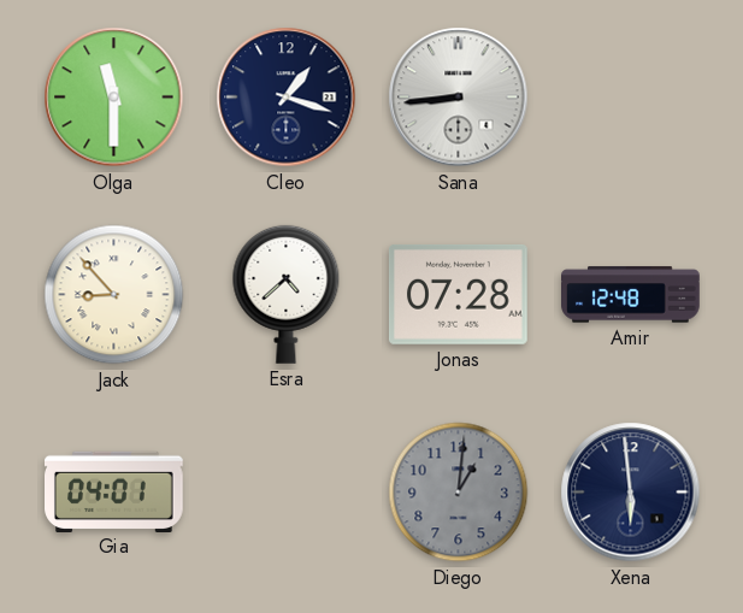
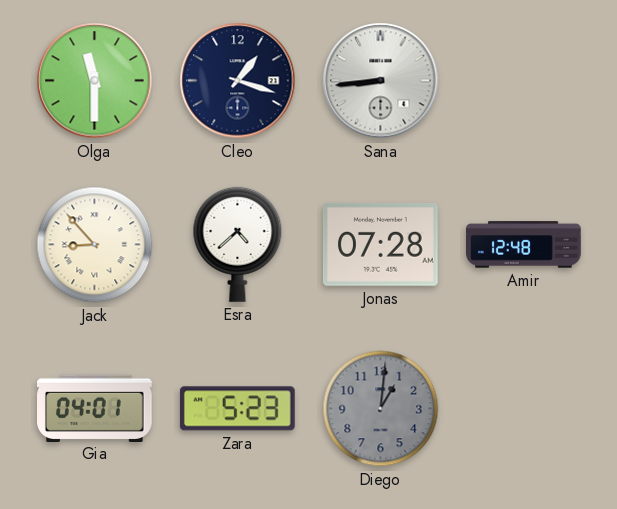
Zara: none -> 5:23
Xena: 5:59 -> none
